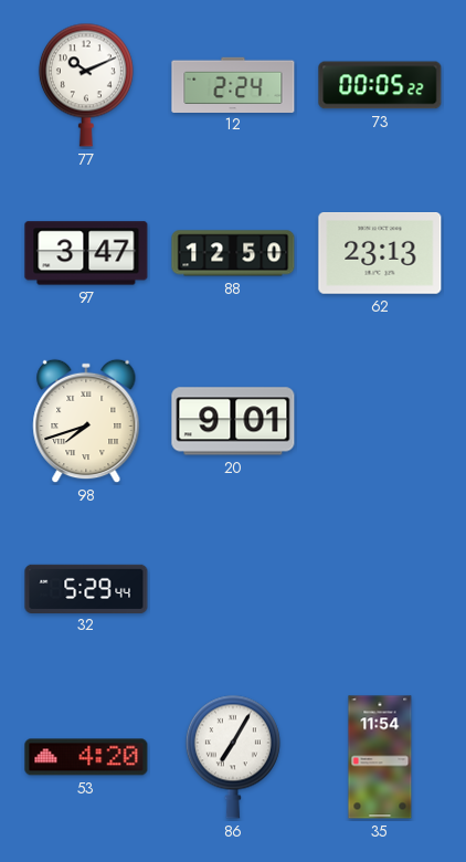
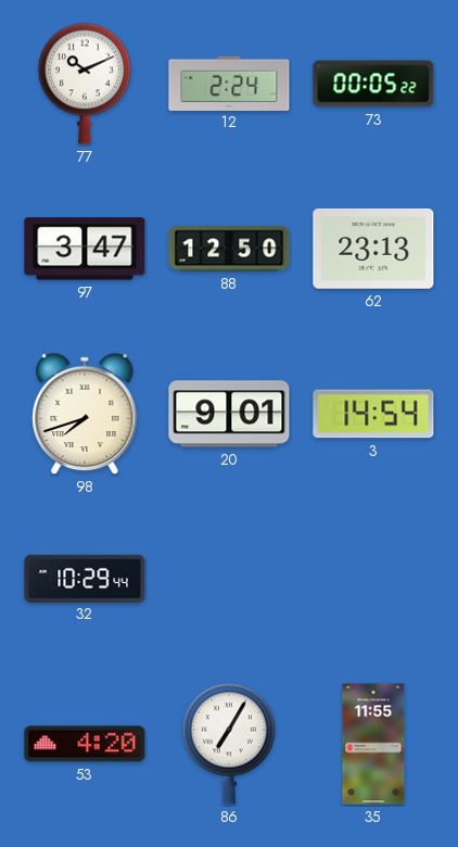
3: none -> 14:54
32: 5:29 -> 10:29
35: 11:54 -> 11:55
